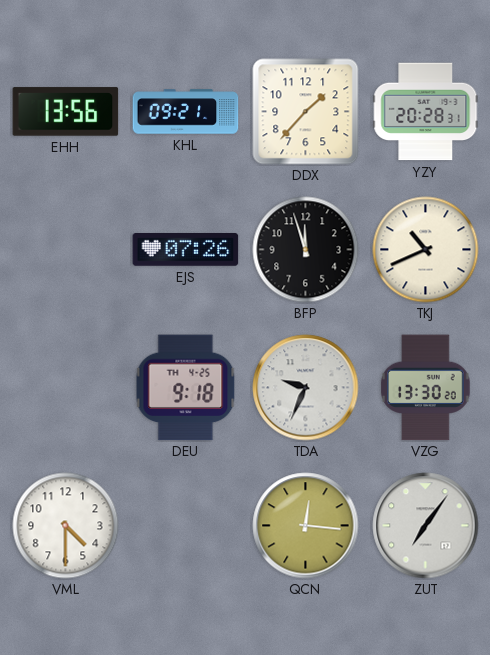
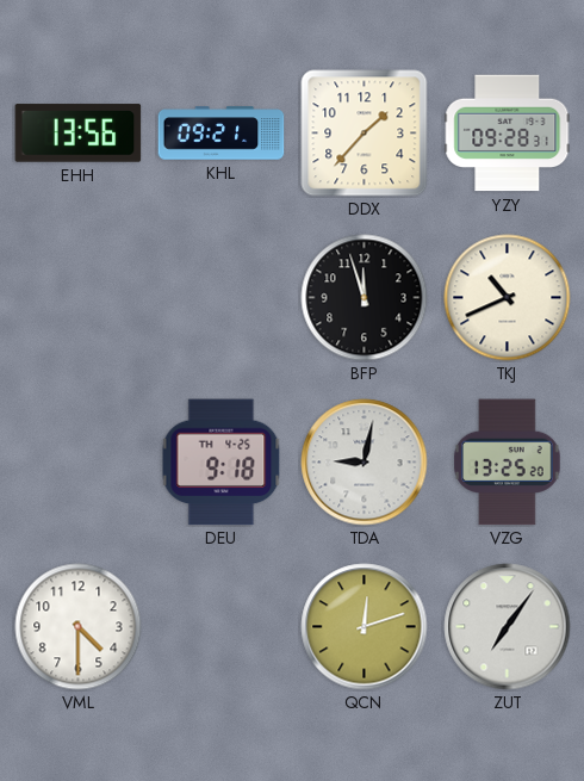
YZY: 20:28 -> 09:28
EJS: 07:26 -> none
TDA: 9:34 -> 9:02
VZG: 13:30 -> 13:25
QCN: 12:16 -> 12:12
